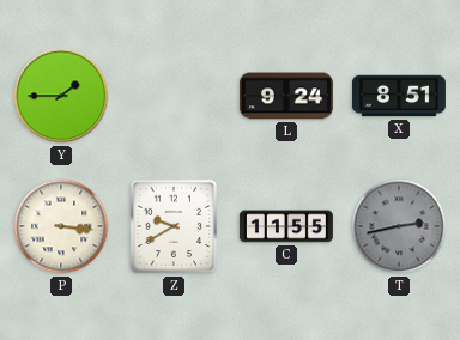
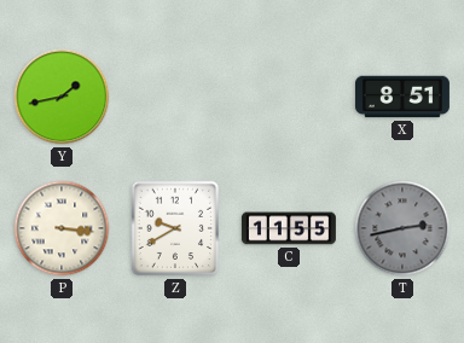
Y: 1:45 -> 1:43
L: 9:24 -> none
